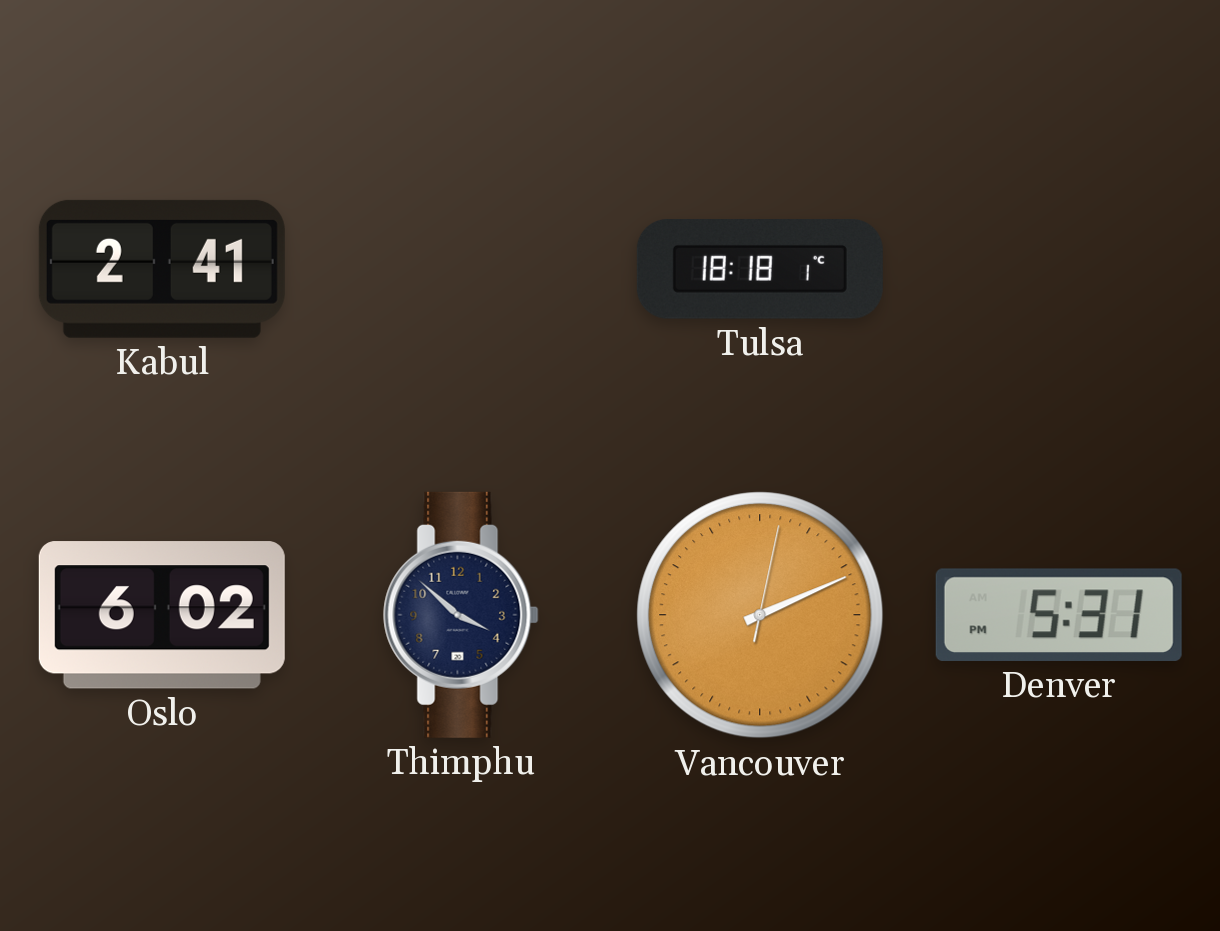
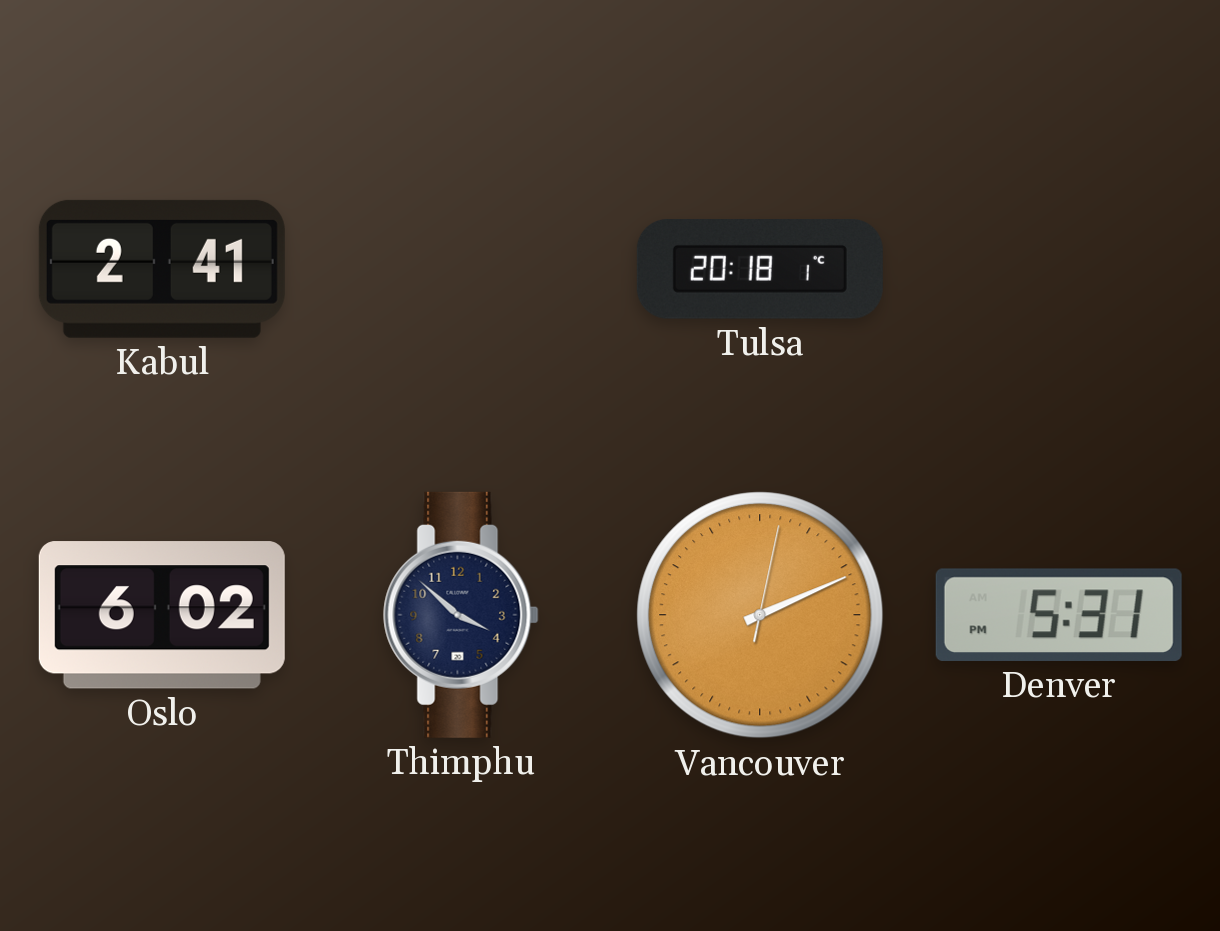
Tulsa: 18:18 -> 20:18
